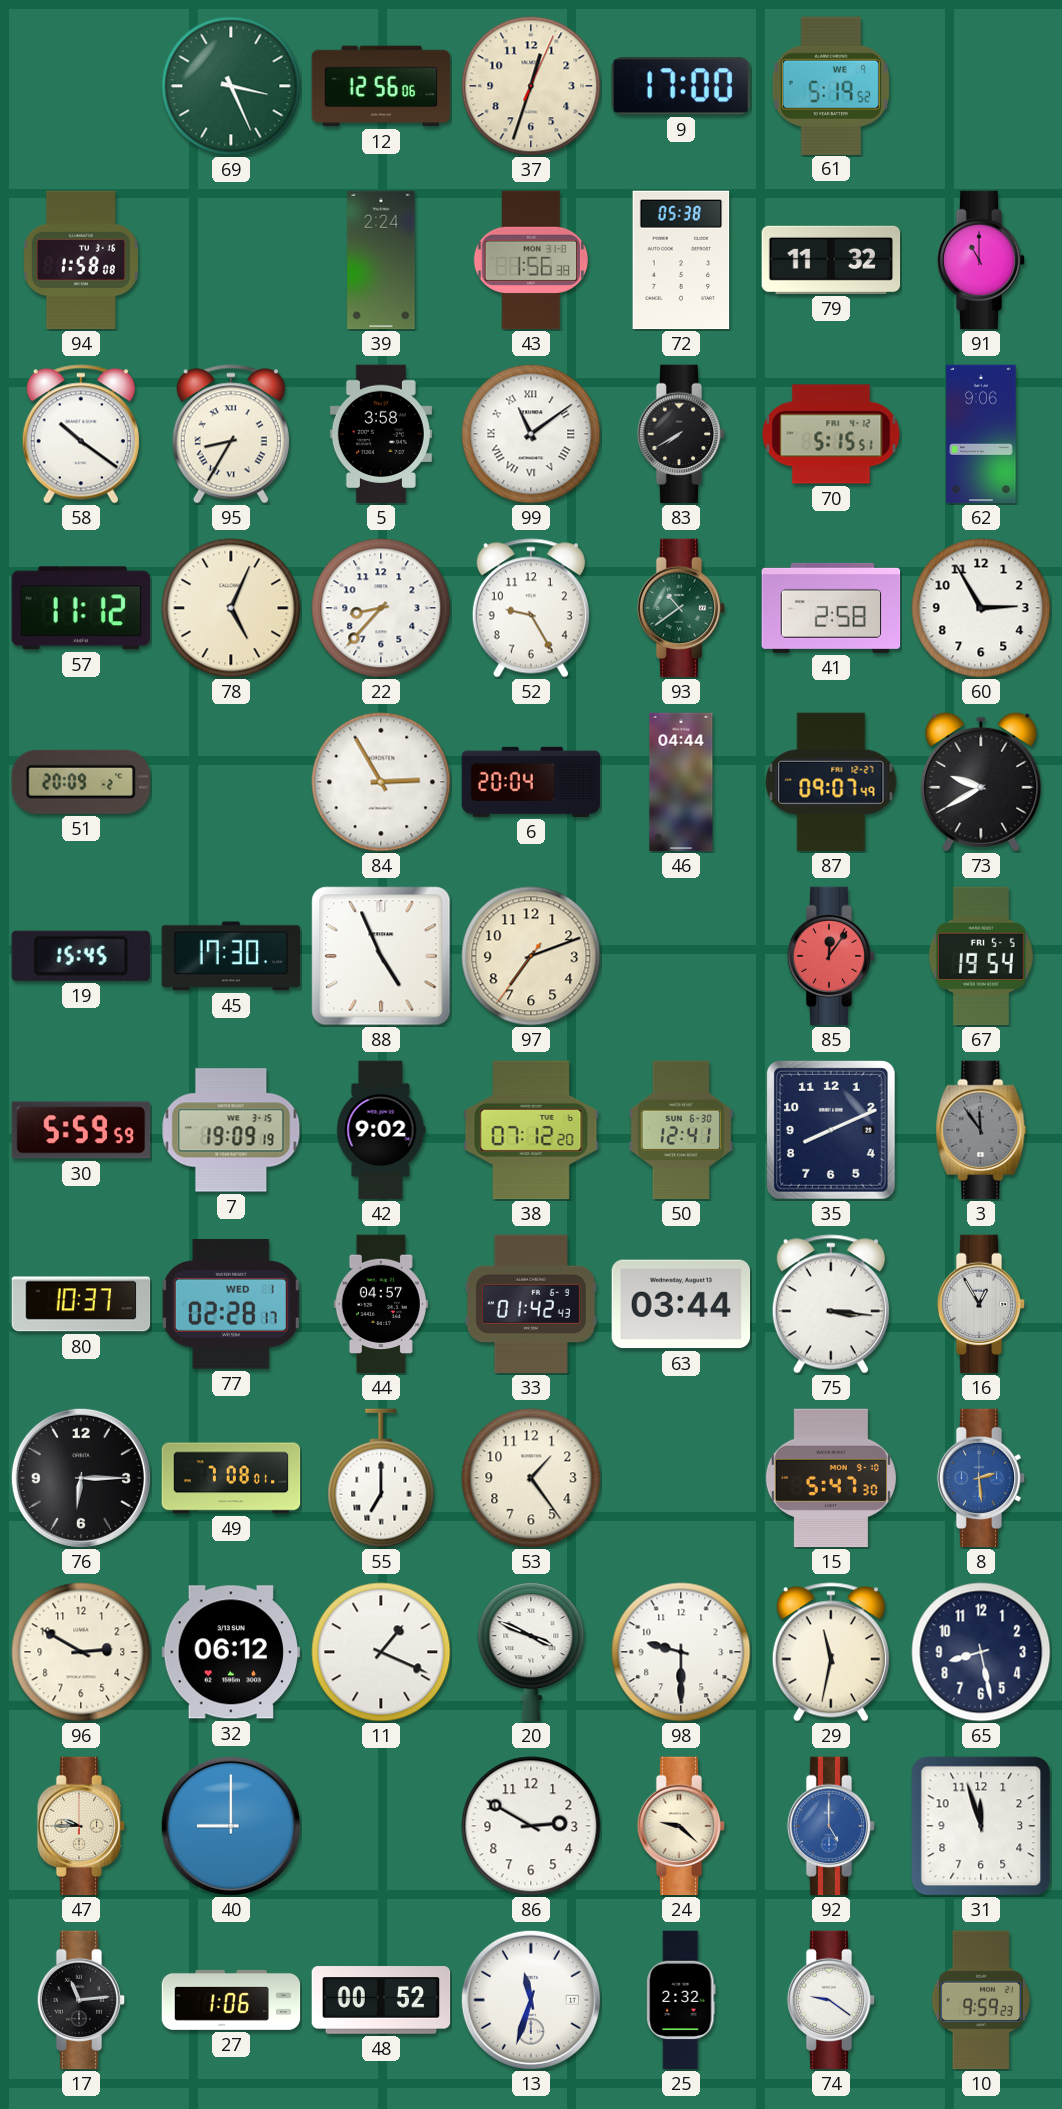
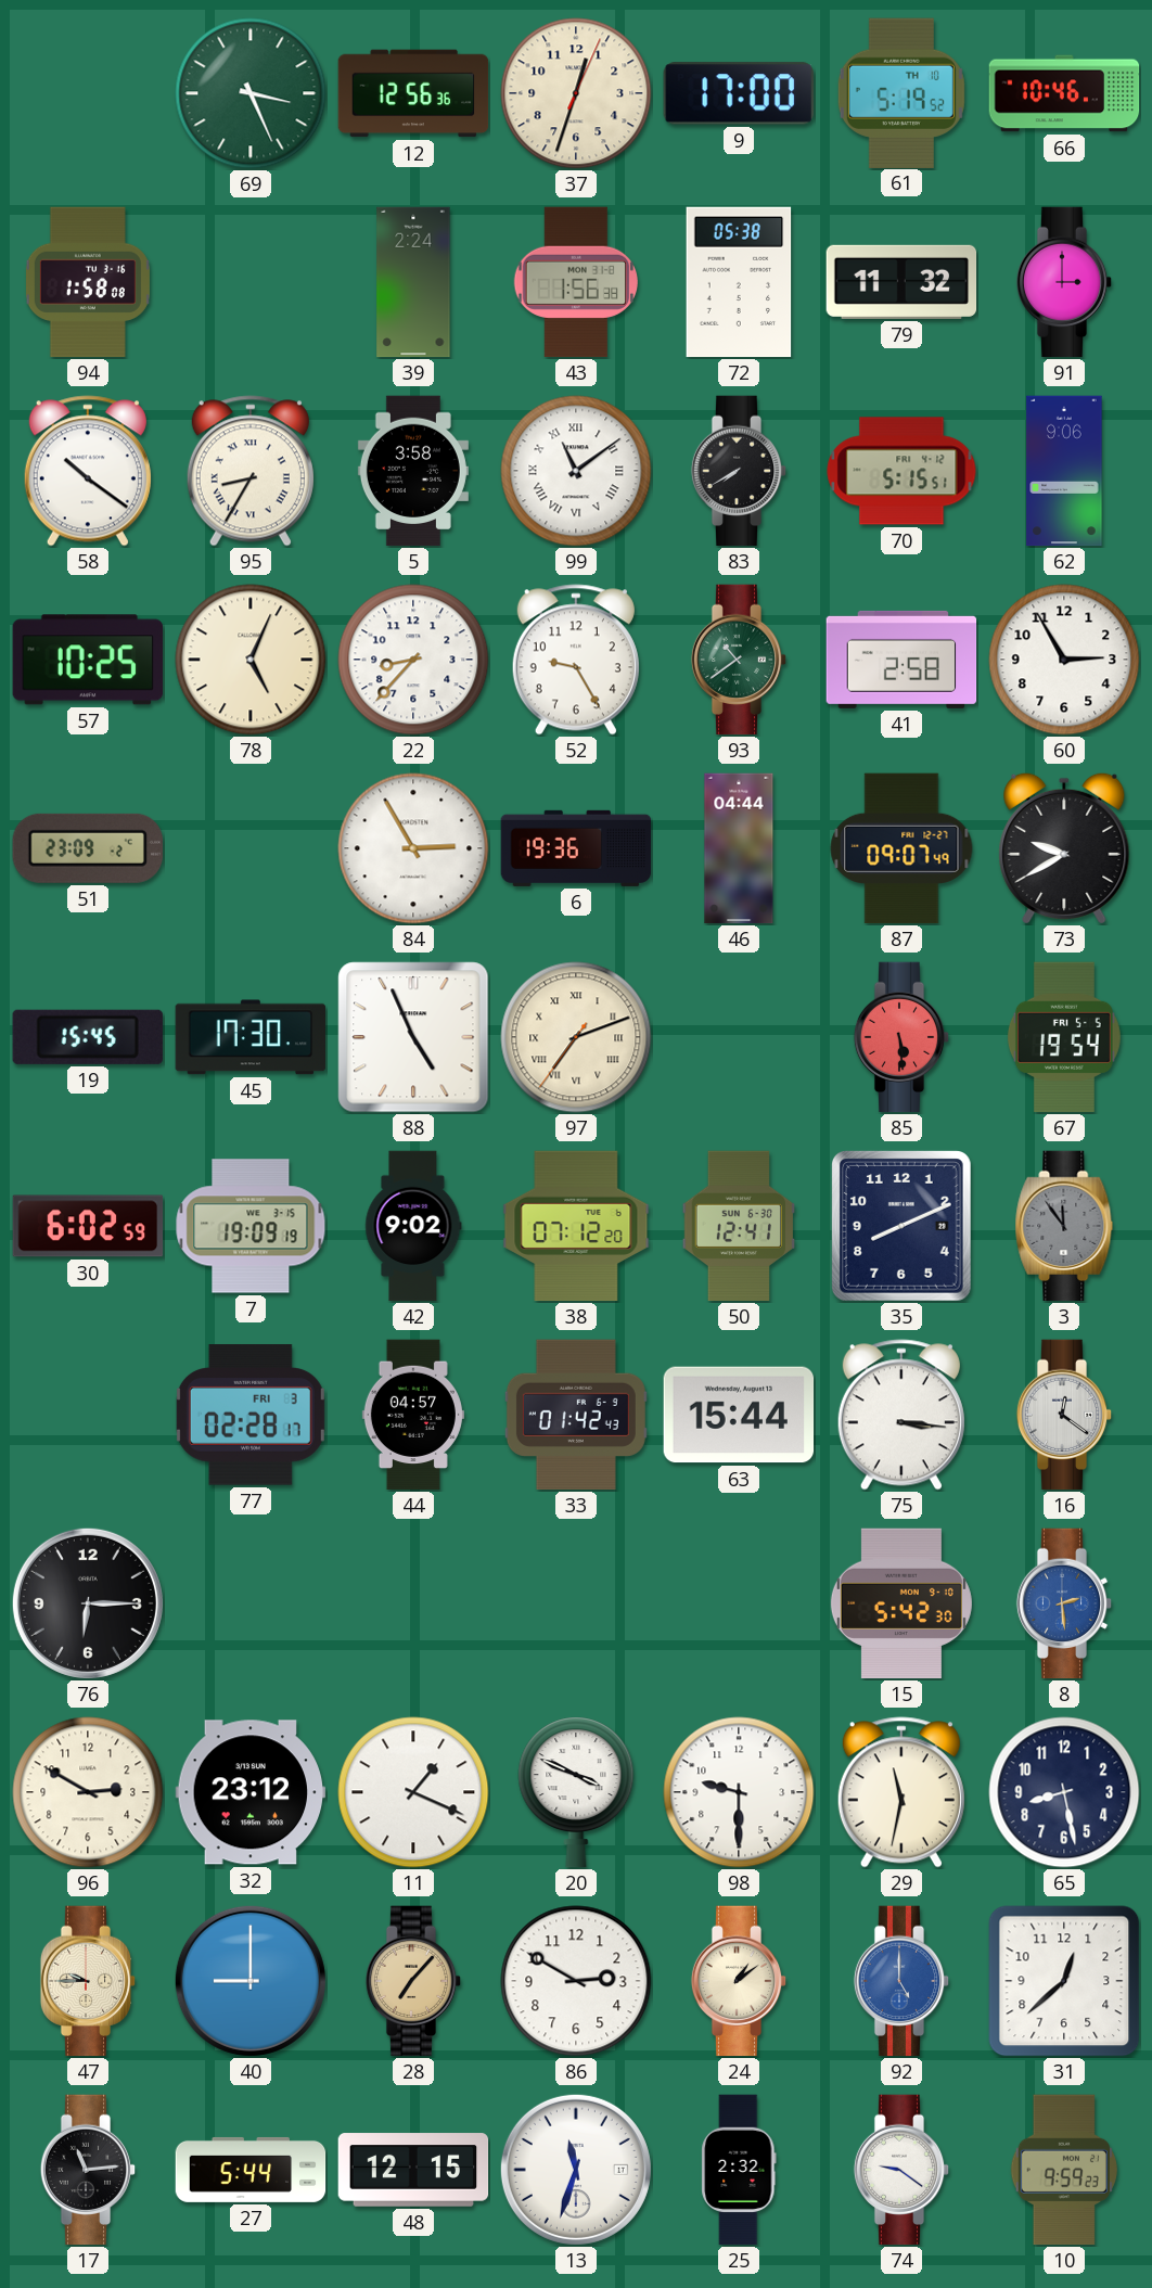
12: 12:56:06 -> 12:56:36
61 date: WE 9 -> TH 10
66: none -> 10:46
91: 11:00 -> 3:00
57: 11:12 -> 10:25
51: 20:09 -> 23:09
6: 20:04 -> 19:36
97 numerals: Arabic -> Roman
85: 12:06 -> 5:29
30: 5:59 -> 6:02
80: 10:37 -> none
77 date: WED 1 -> FRI 3
63: 03:44 -> 15:44
16: 12:55 -> 12:21
49: 7:08 -> none
55: 7:00 -> none
53: 1:24 -> none
15: 5:47 -> 5:42
32: 06:12 -> 23:12
28: none -> 7:07
24: 9:22 -> 1:09
31: 11:57 -> 12:38
27: 1:06 -> 5:44
48: 00:52 -> 12:15
